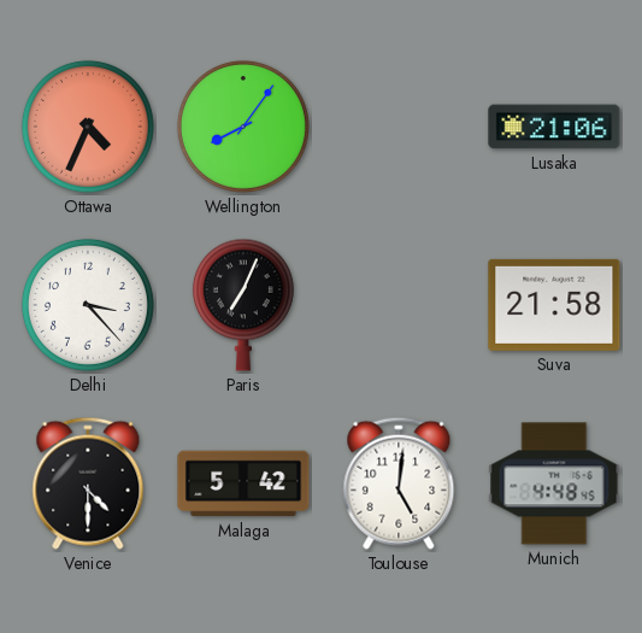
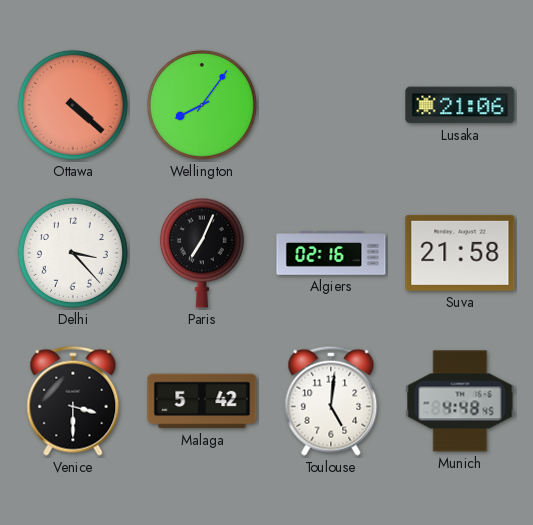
Ottawa: 4:34 -> 4:22
Algiers: none -> 02:16
Venice: 4:30 -> 3:30
